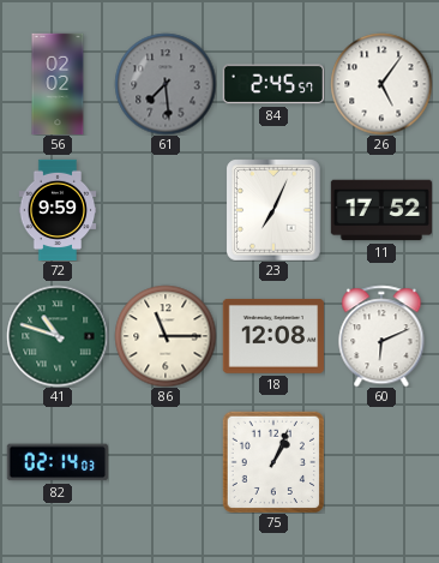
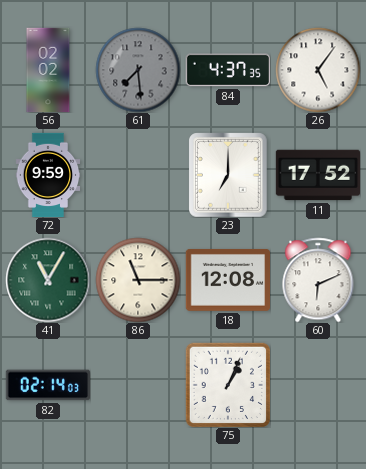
84: 2:45 -> 4:37
23: 7:04 -> 7:00
41: 10:48 -> 11:05
